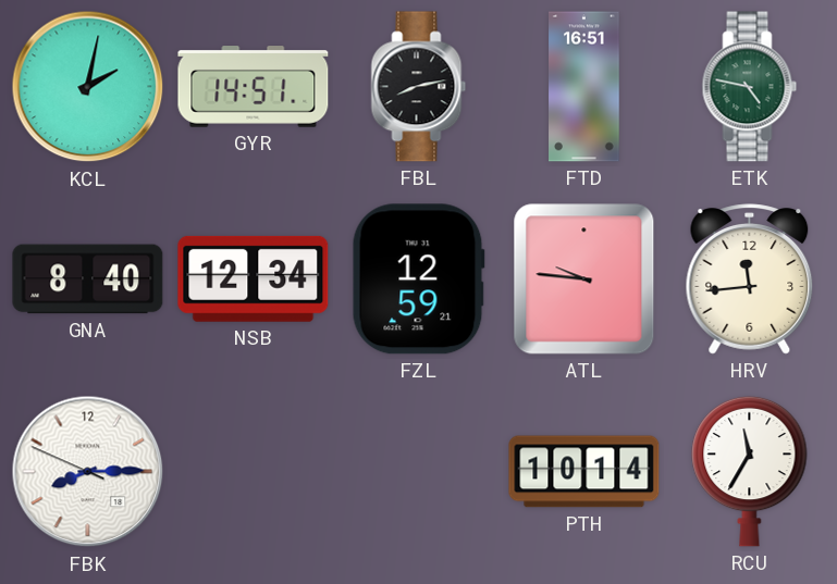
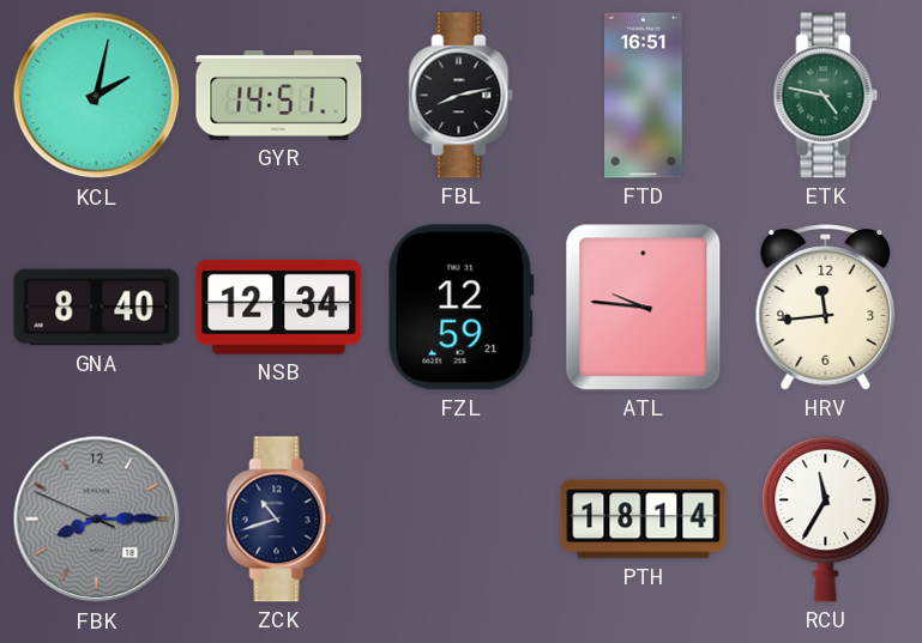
FBK dial: white -> grey
ZCK: none -> 10:42
PTH: 10:14 -> 18:14
